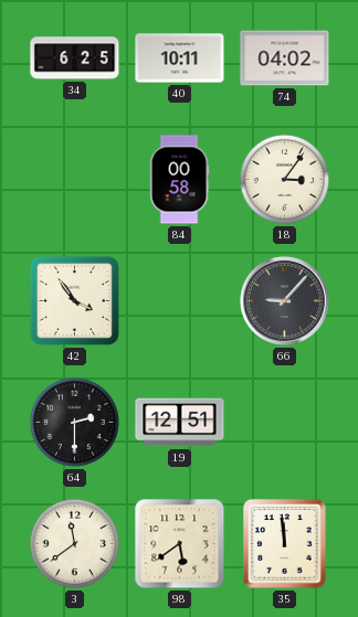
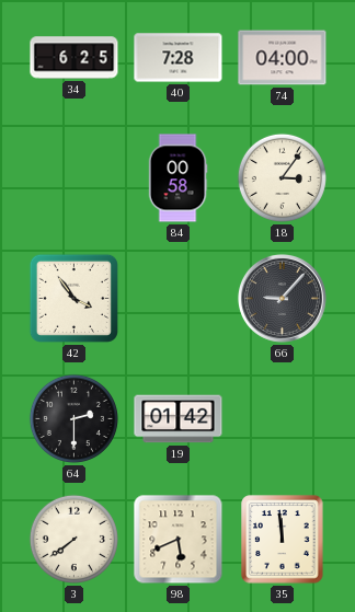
40: 10:11 -> 7:28
74: 04:02 -> 04:00
19: 12:51 -> 01:42
3: 11:39 -> 7:39
98: 5:39 -> 5:41
